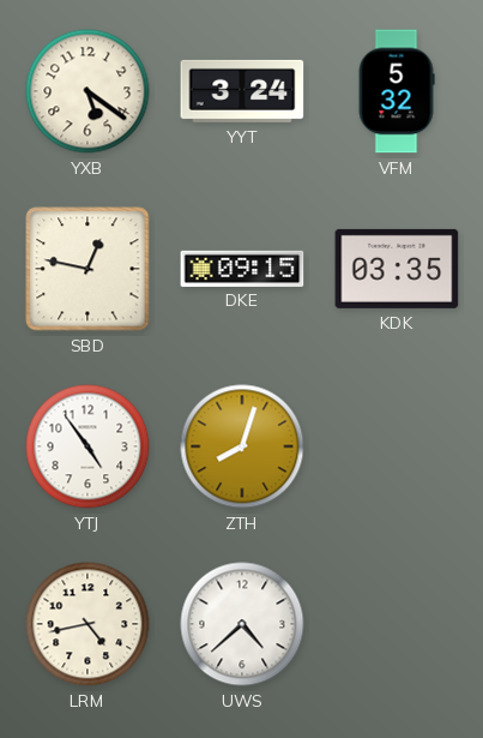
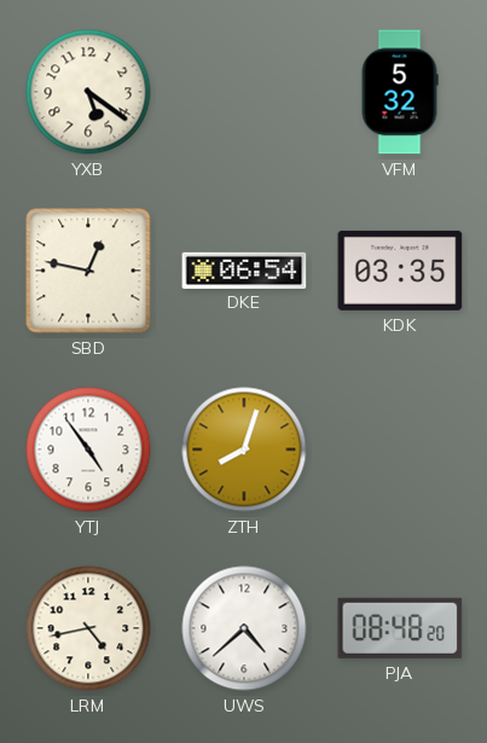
YYT: 3:24 -> none
DKE: 09:15 -> 06:54
PJA: none -> 08:48
